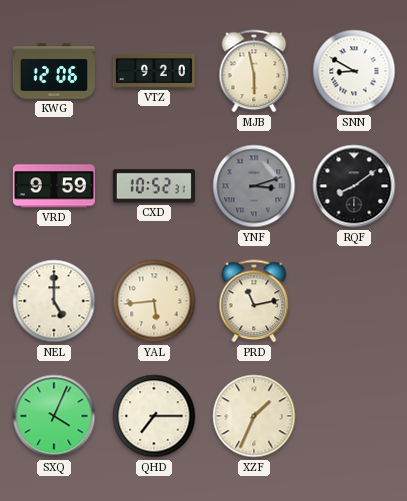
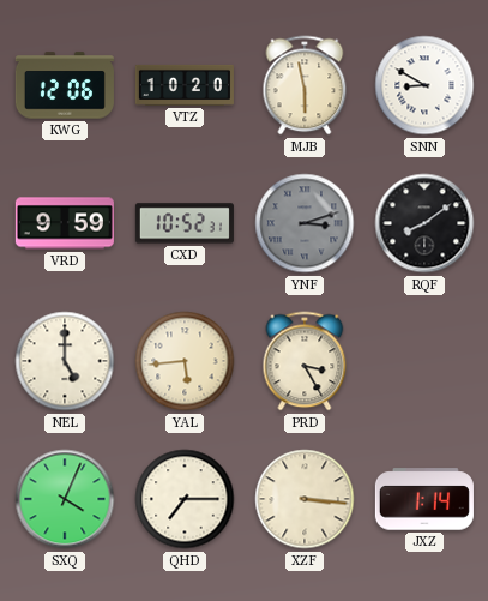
VTZ: 9:20 -> 10:20
PRD: 11:13 -> 3:25
XZF: 1:34 -> 3:16
JXZ: none -> 1:14
